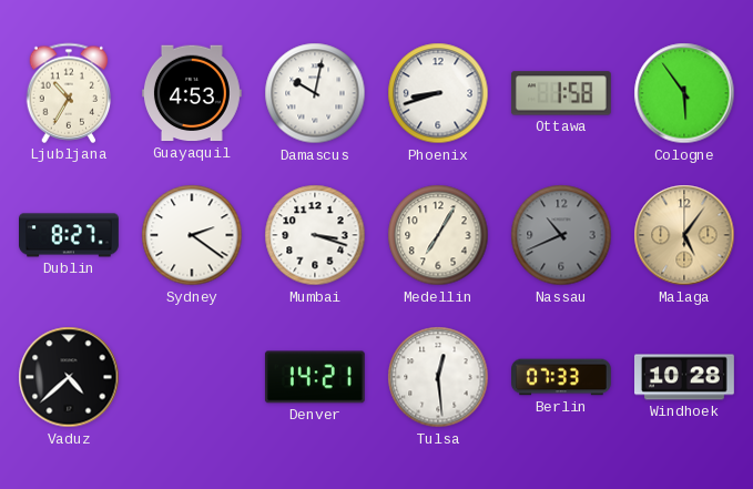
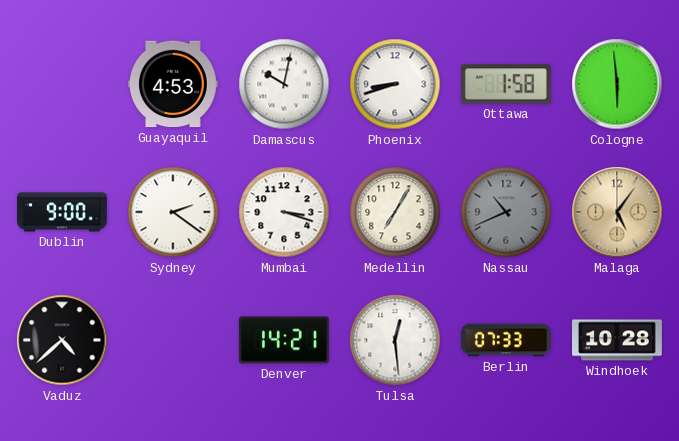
Ljubljana: 10:35 -> none
Cologne: 5:54 -> 5:59
Dublin: 8:27 -> 9:00
